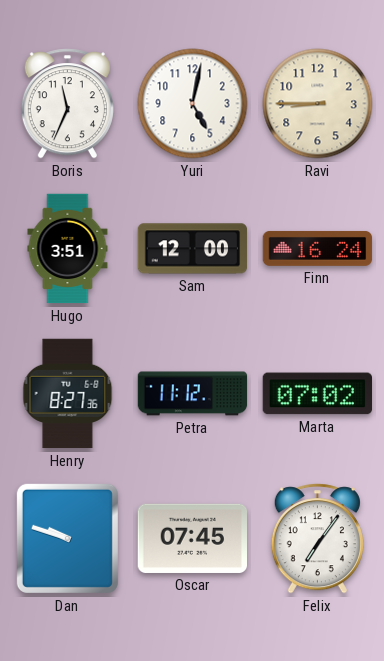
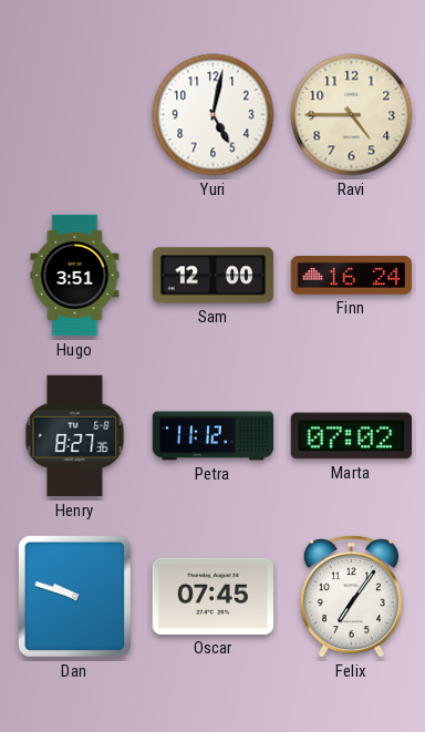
Boris: 11:34 -> none
Ravi: 8:45 -> 4:45
